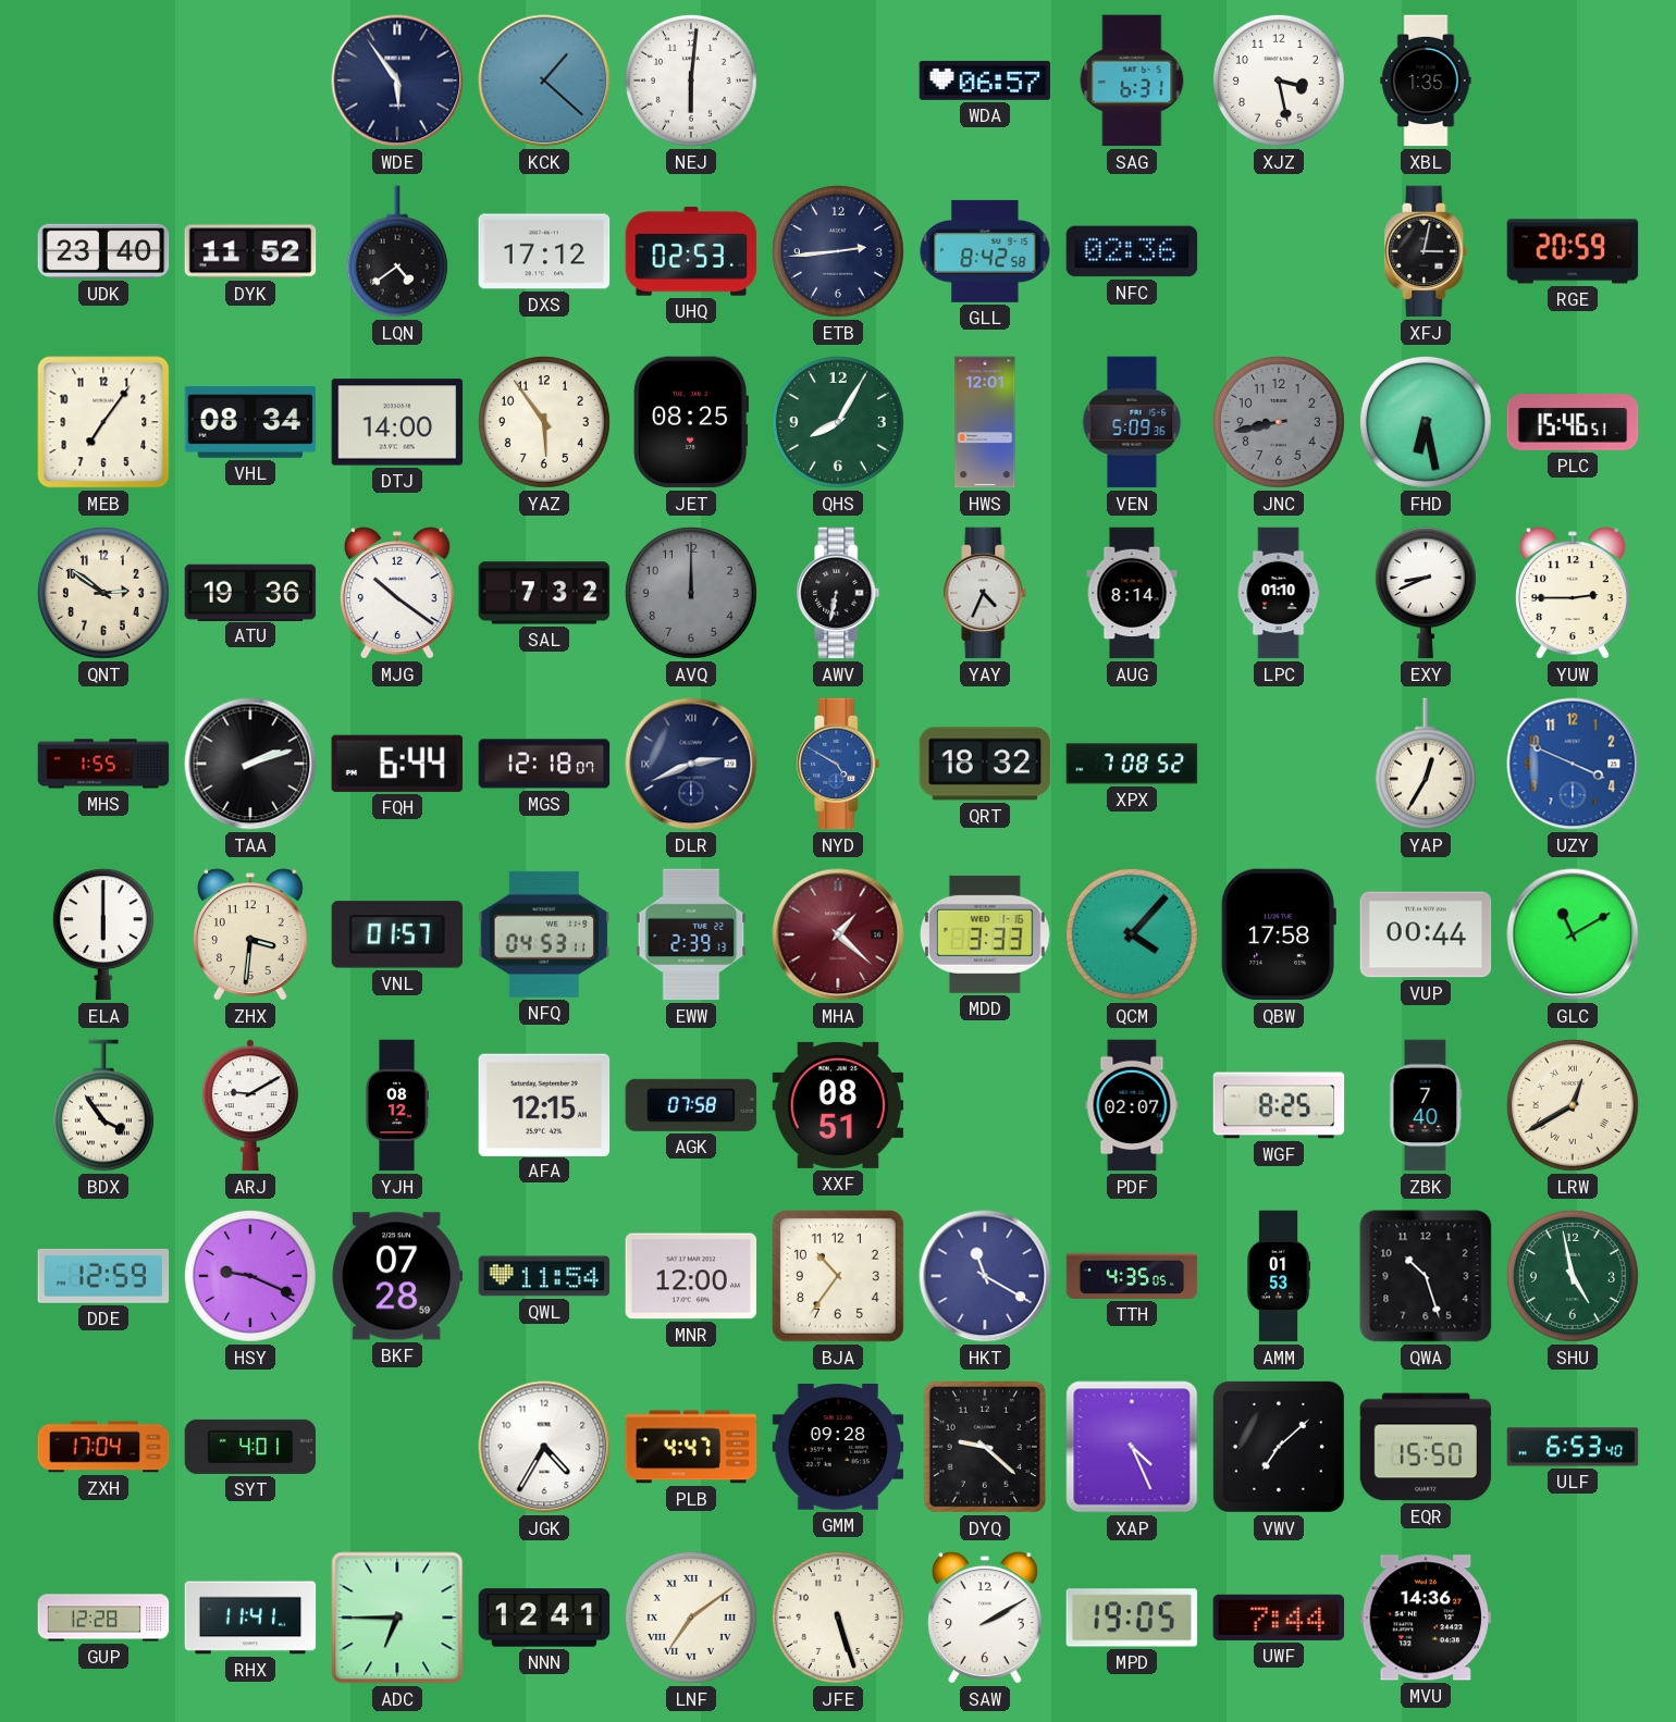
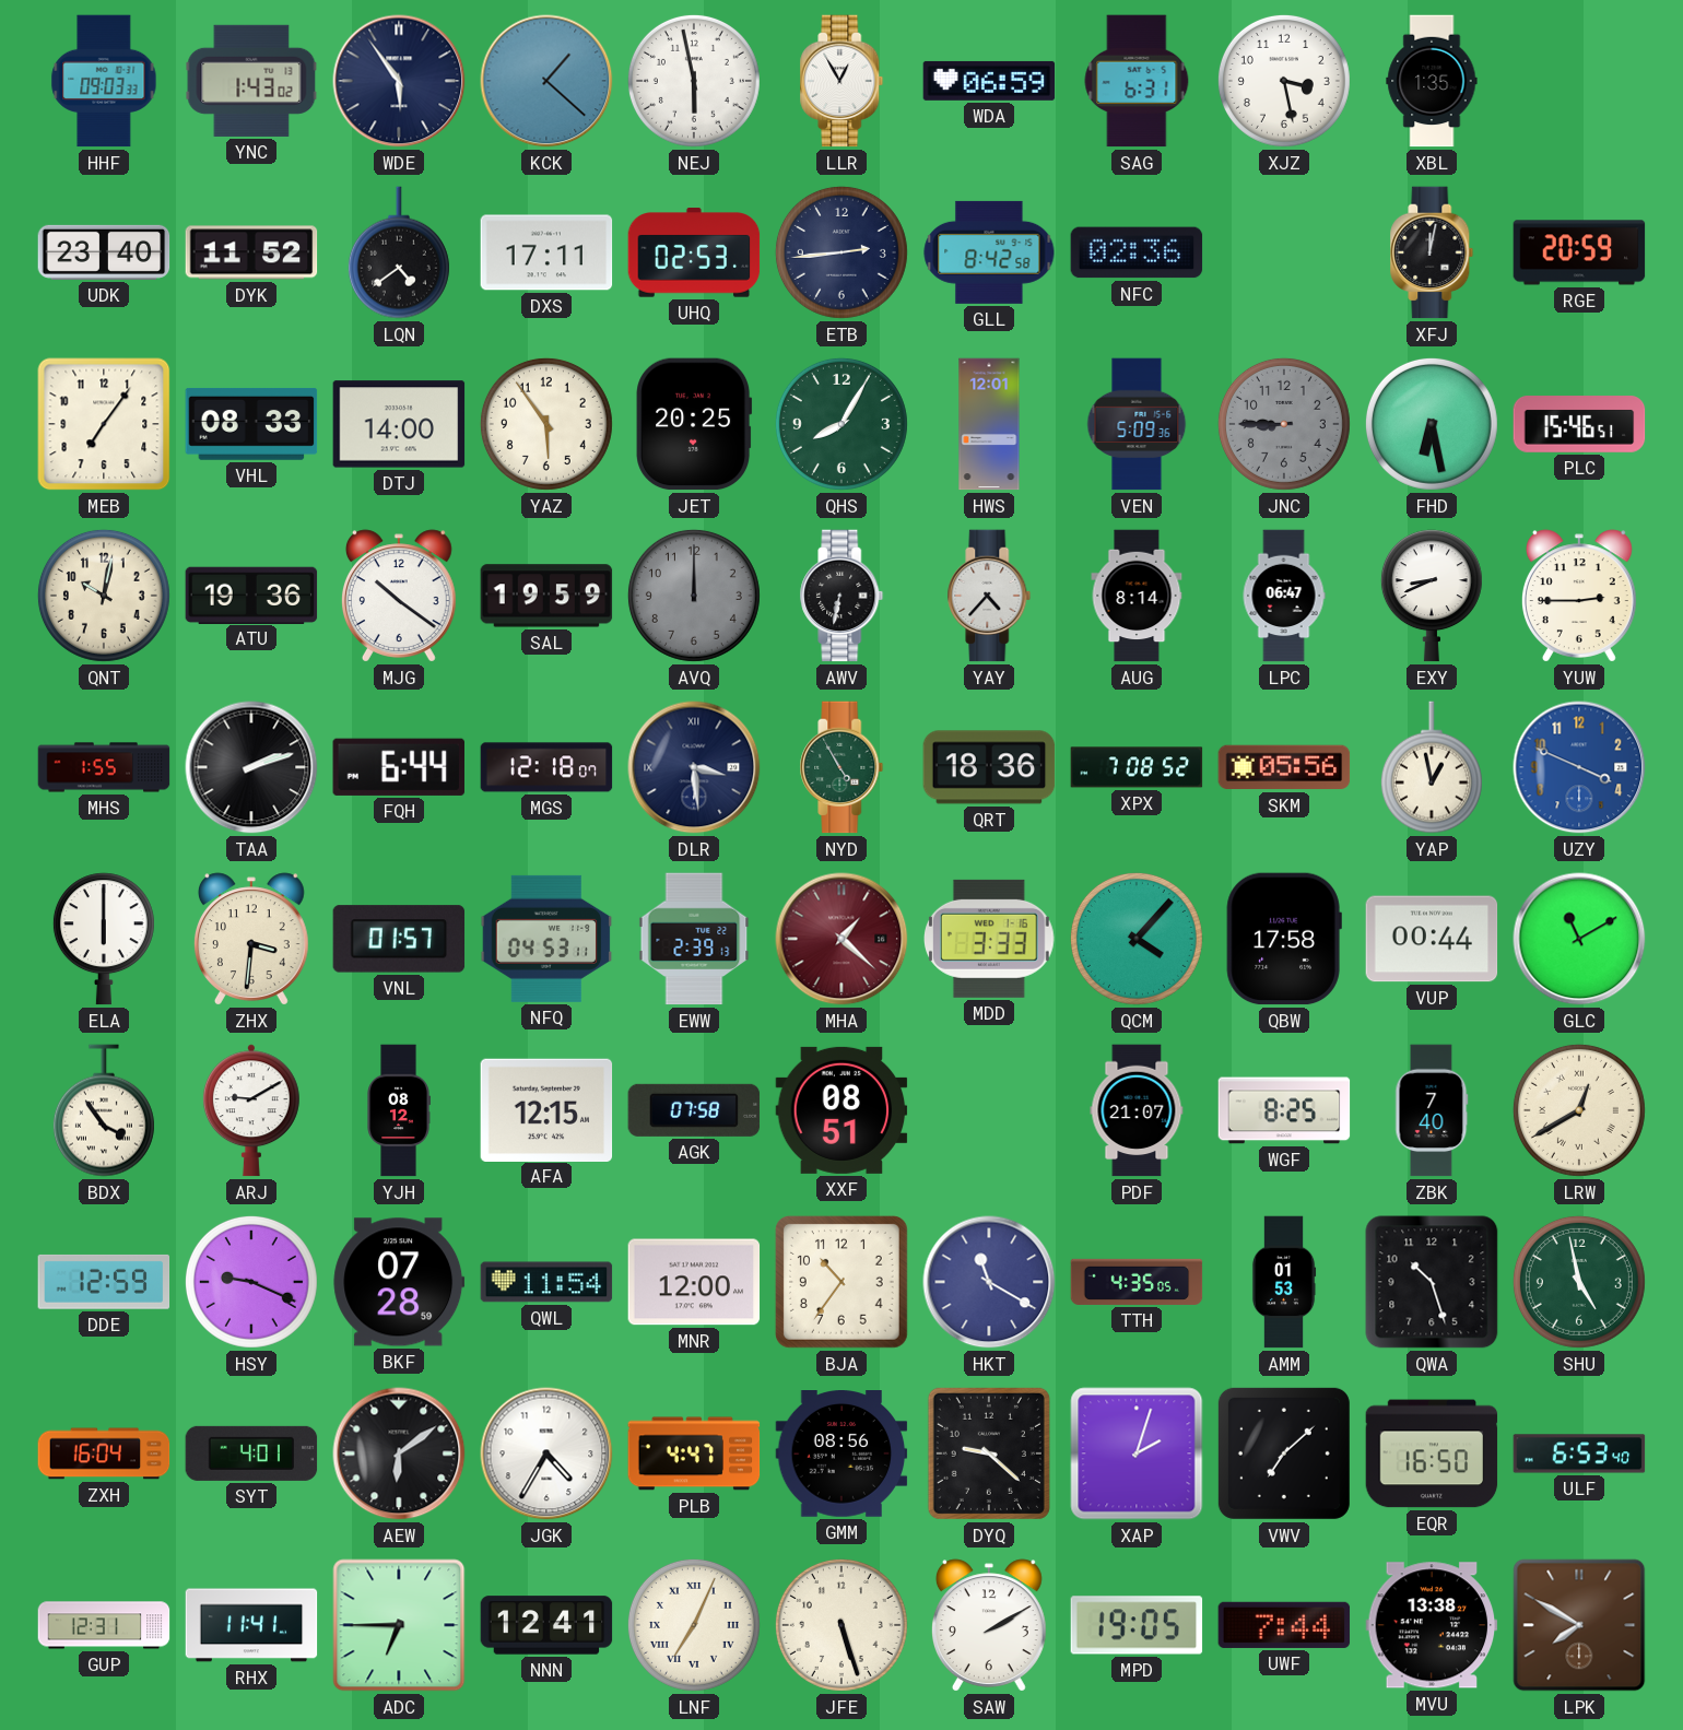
HHF: none -> 09:03
YNC: none -> 1:43
NEJ: 6:01 -> 5:58
LLR: none -> 12:55
WDA: 06:57 -> 06:59
DXS: 17:12 -> 17:11
XFJ: 3:02 -> 12:02
VHL: 08:34 -> 08:33
JET: 08:25 -> 20:25
JNC: 8:43 -> 8:45
QNT: 2:51 -> 10:02
SAL: 7:32 -> 19:59
YAY: 4:34 -> 4:37
LPC: 01:10 -> 06:47
DLR: 2:41 -> 3:29
NYD: 4:50 -> 4:55
NYD dial: blue -> green
QRT: 18:32 -> 18:36
SKM: none -> 05:56
YAP: 12:35 -> 12:58
PDF: 02:07 -> 21:07
ZXH: 17:04 -> 16:04
AEW: none -> 6:09
GMM: 09:28 -> 08:56
XAP: 4:26 -> 2:03
EQR: 15:50 -> 16:50
GUP: 12:28 -> 12:31
LNF: 7:09 -> 7:04
MVU: 14:36 -> 13:38
LPK: none -> 7:50
